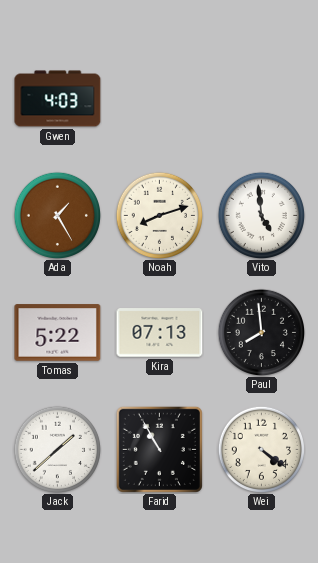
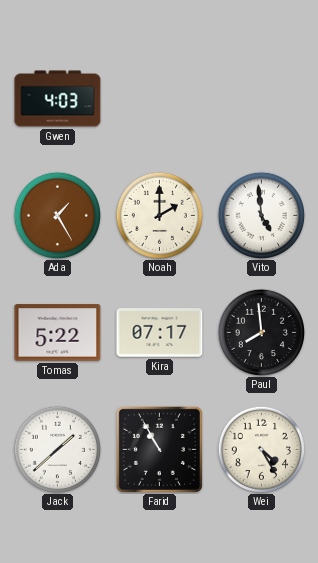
Noah: 8:12 -> 2:00
Kira: 07:13 -> 07:17
Wei: 4:21 -> 4:25
